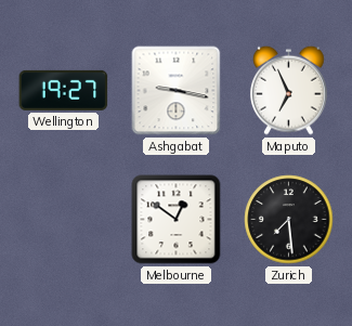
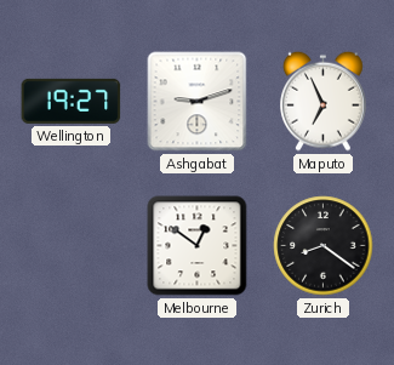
Ashgabat: 9:17 -> 9:12
Zurich: 7:29 -> 8:21
